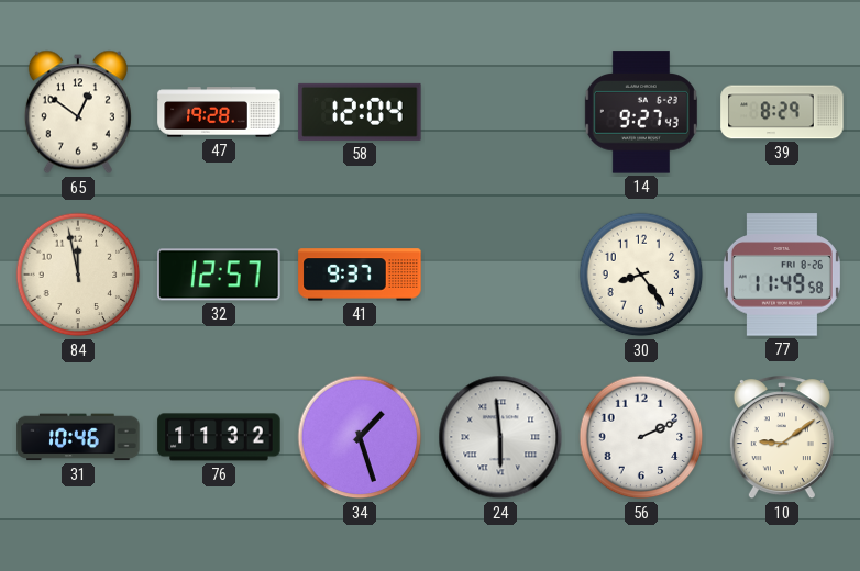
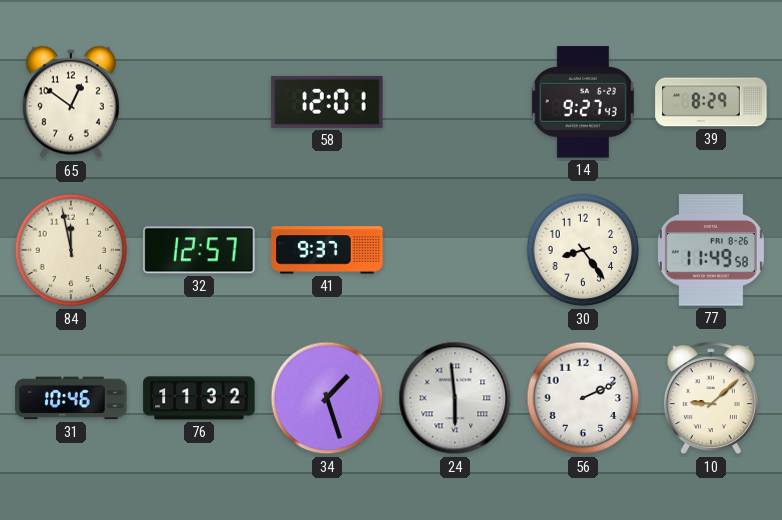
47: 19:28 -> none
58: 12:04 -> 12:01
10: 9:09 -> 9:08
